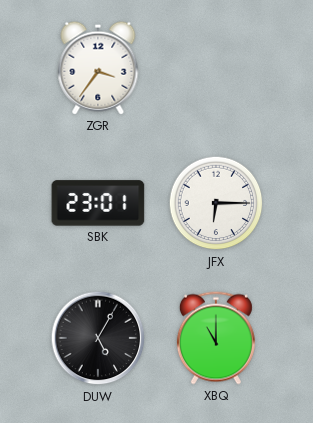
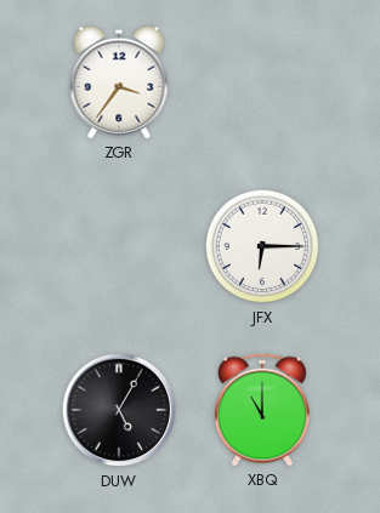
SBK: 23:01 -> none
